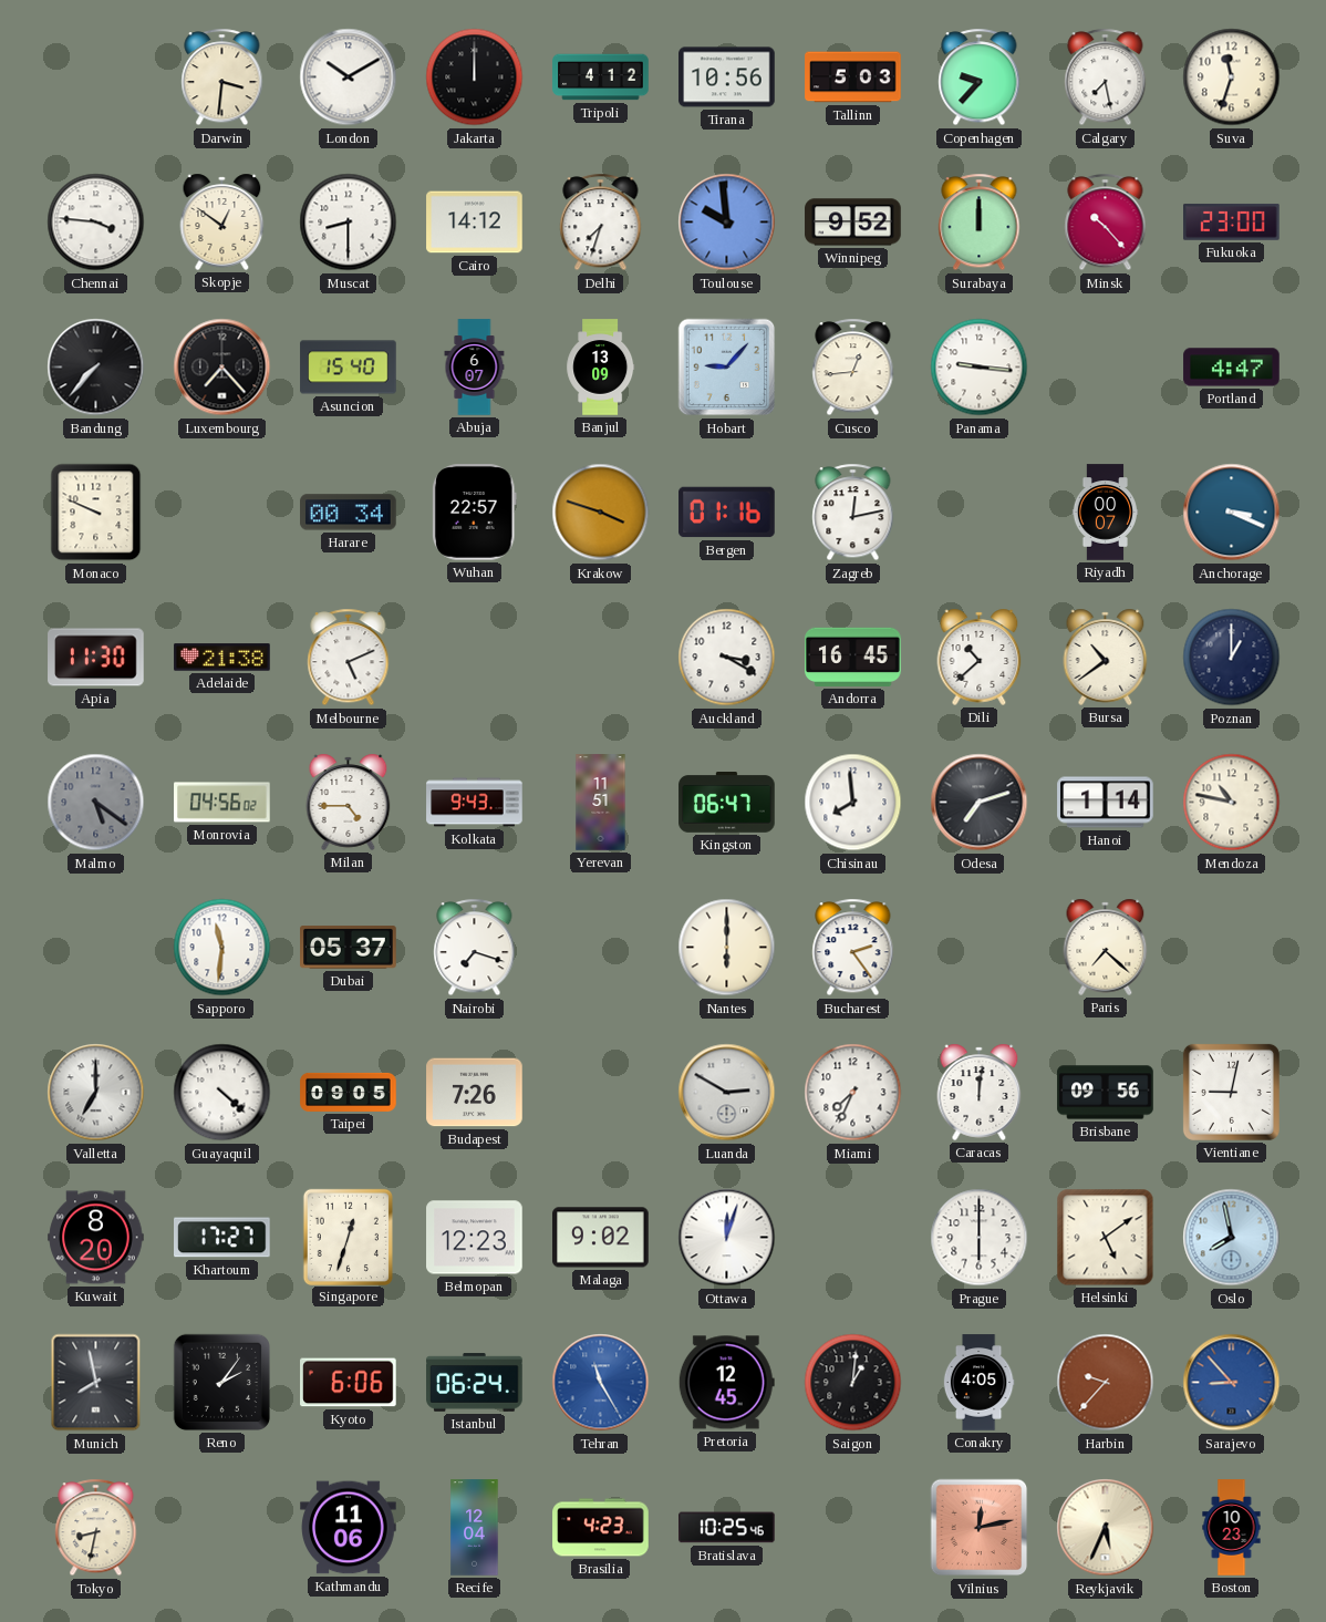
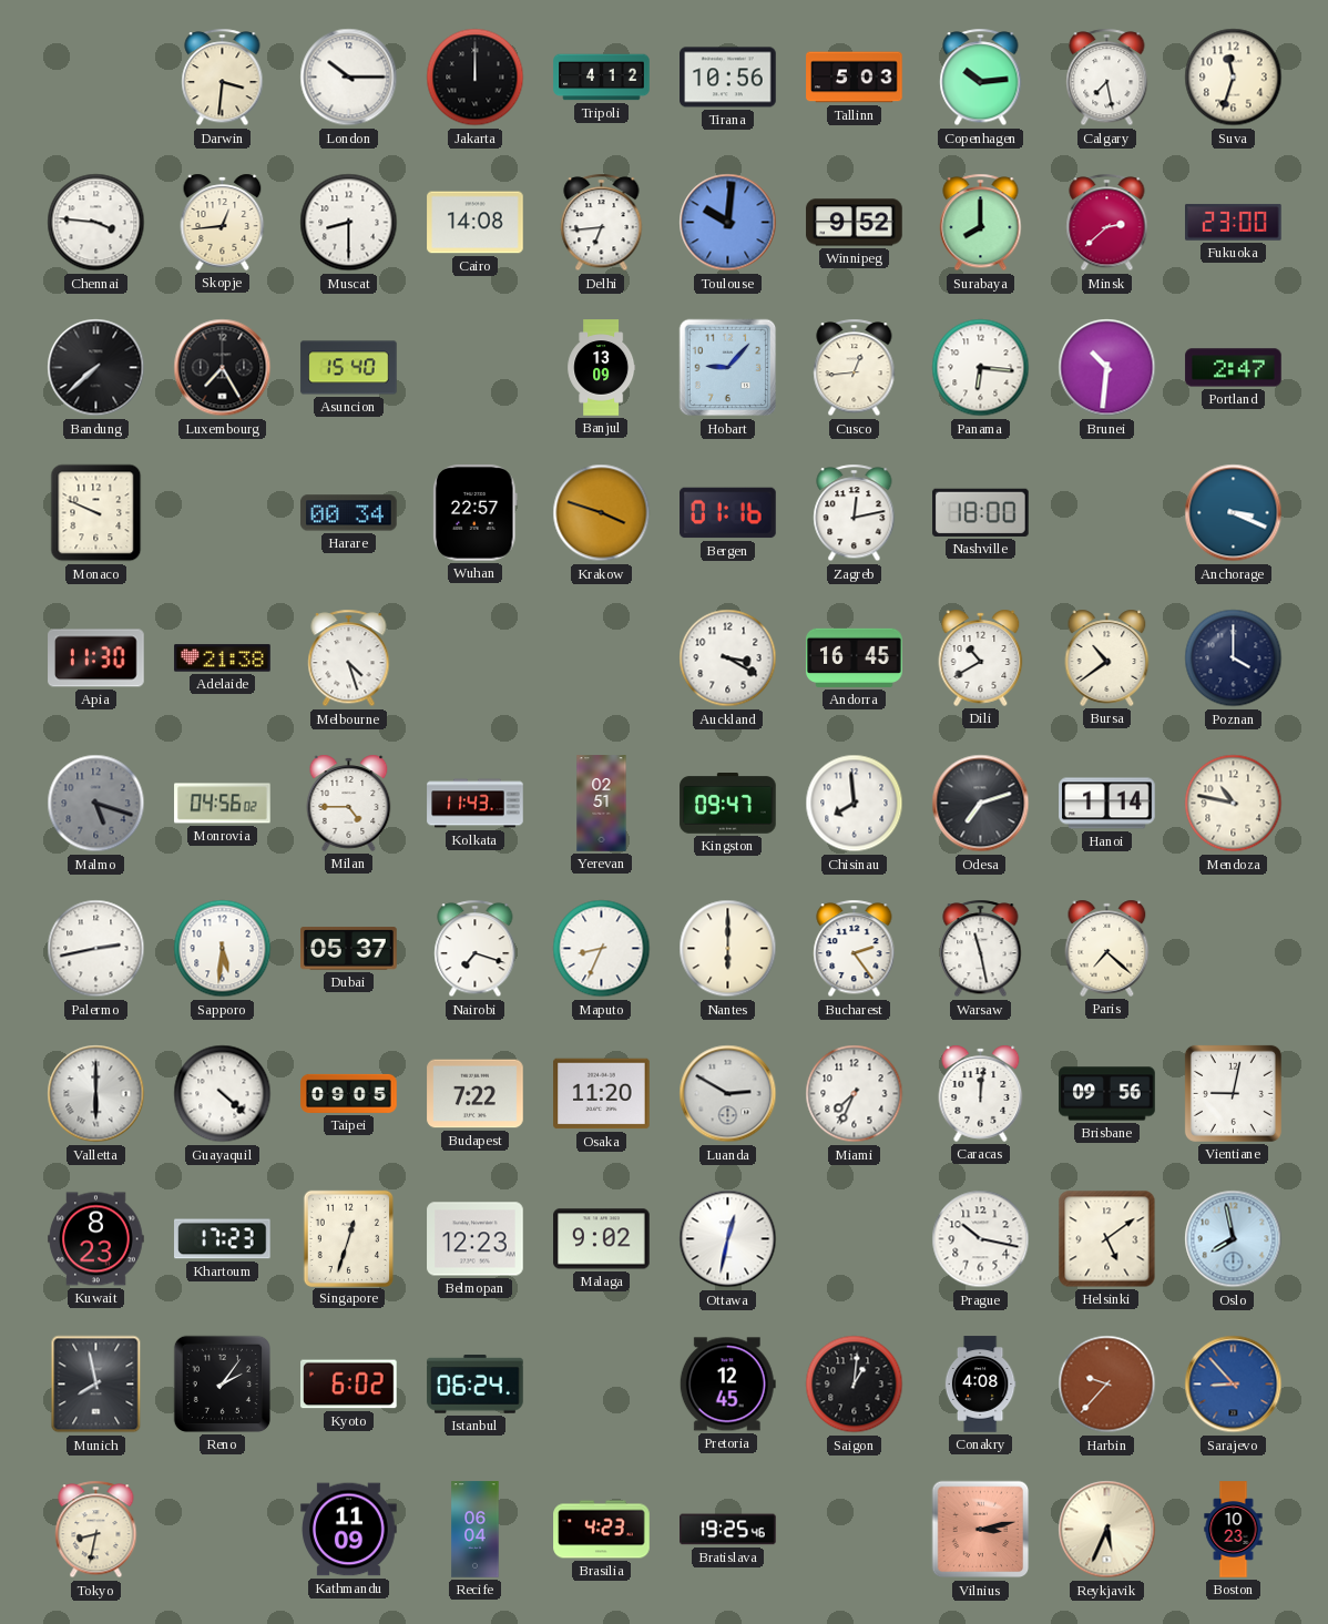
London: 10:10 -> 10:15
Copenhagen: 9:37 -> 10:14
Skopje: 12:51 -> 12:44
Cairo: 14:12 -> 14:08
Delhi: 7:33 -> 6:44
Toulouse: 9:59 -> 10:01
Surabaya: 12:00 -> 8:00
Minsk: 10:23 -> 2:38
Bandung: 7:37 -> 7:38
Luxembourg: 7:23 -> 7:25
Abuja: 6:07 -> none
Panama: 9:16 -> 6:16
Brunei: none -> 10:31
Portland: 4:47 -> 2:47
Nashville: none -> 18:00
Riyadh: 00:07 -> none
Melbourne: 5:11 -> 4:27
Dili: 10:38 -> 10:40
Poznan: 1:00 -> 4:00
Malmo: 5:21 -> 5:18
Kolkata: 9:43 -> 11:43
Yerevan: 11:51 -> 02:51
Kingston: 06:47 -> 09:47
Palermo: none -> 2:43
Sapporo: 11:31 -> 5:31
Maputo: none -> 8:34
Warsaw: none -> 11:28
Valletta: 7:00 -> 6:00
Budapest: 7:26 -> 7:22
Osaka: none -> 11:20
Kuwait: 8:20 -> 8:23
Khartoum: 17:27 -> 17:23
Ottawa: 12:03 -> 12:32
Prague: 6:00 -> 10:17
Kyoto: 6:06 -> 6:02
Tehran: 11:25 -> none
Conakry: 4:05 -> 4:08
Kathmandu: 11:06 -> 11:09
Recife: 12:04 -> 06:04
Bratislava: 10:25 -> 19:25
Vilnius: 12:13 -> 3:13
